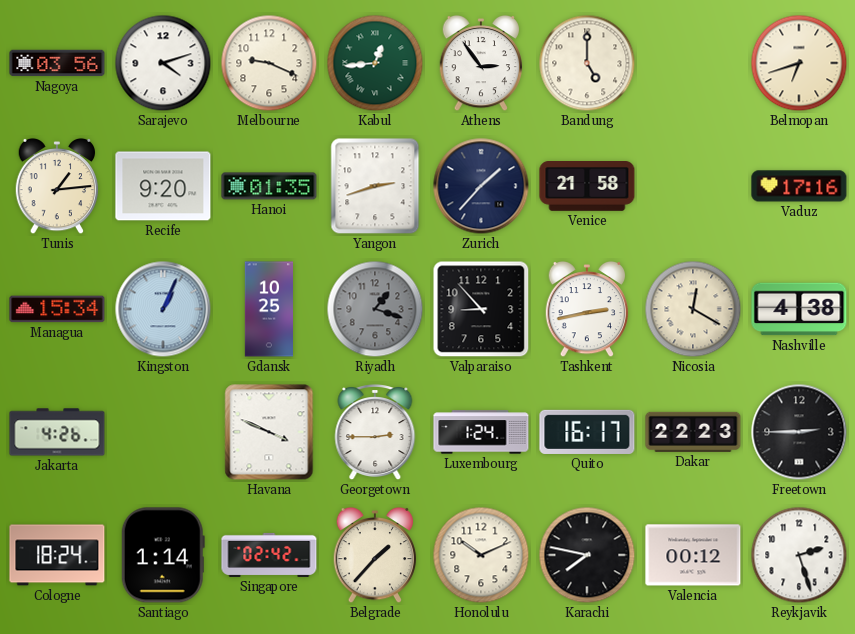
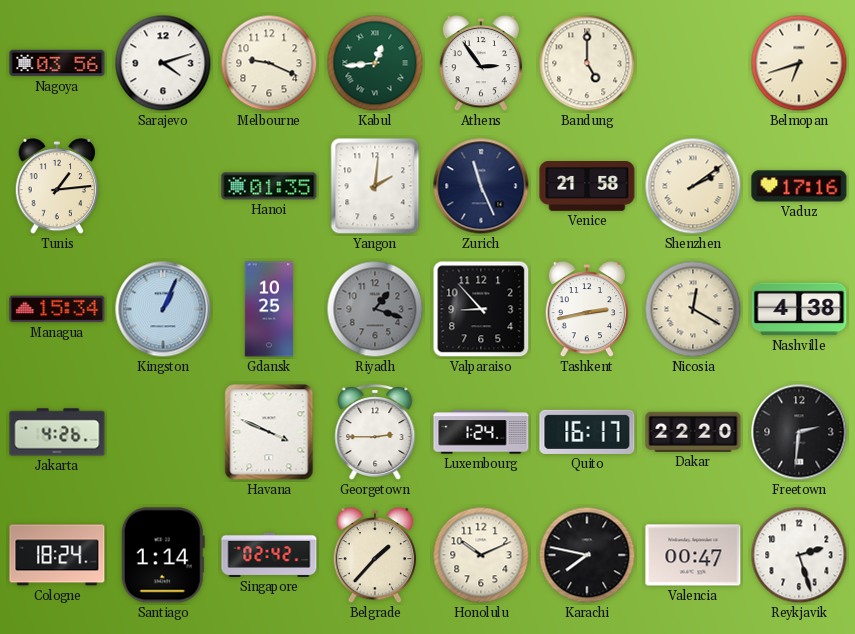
Recife: 9:20 -> none
Yangon: 2:42 -> 2:01
Zurich: 1:37 -> 11:26
Shenzhen: none -> 2:09
Dakar: 22:23 -> 22:20
Freetown: 2:45 -> 2:31
Valencia: 00:12 -> 00:47
